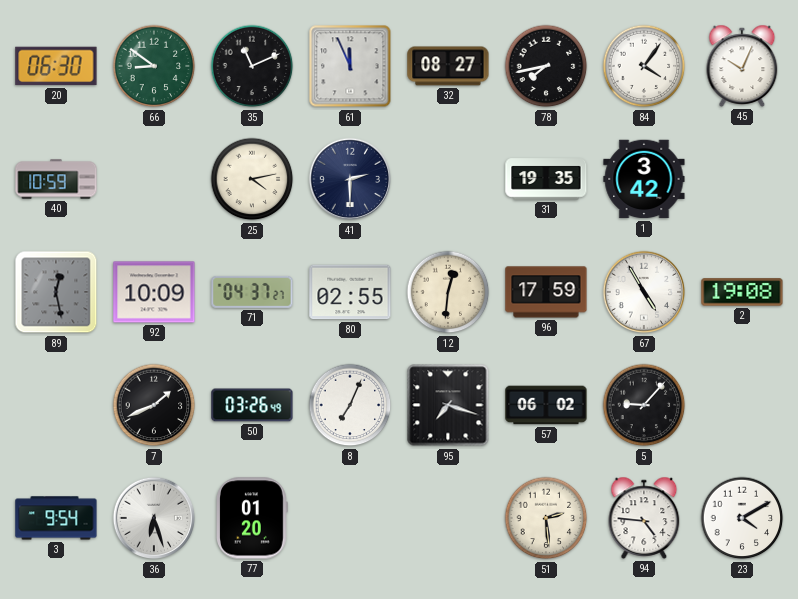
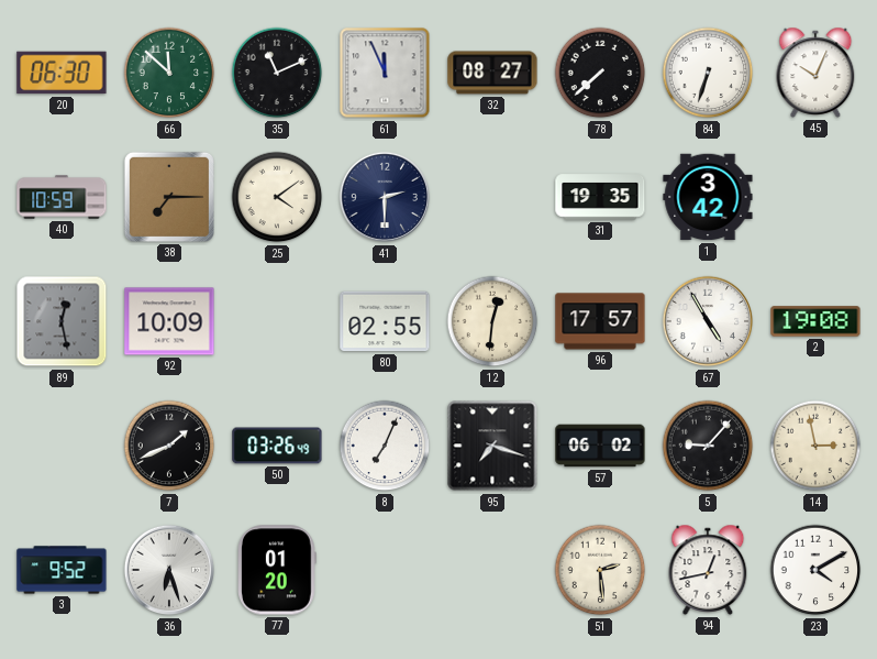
66: 8:51 -> 11:52
78: 7:43 -> 7:38
84: 4:06 -> 6:33
38: none -> 7:15
25: 4:13 -> 4:09
71: 04:37 -> none
96: 17:59 -> 17:57
14: none -> 2:58
3: 9:54 -> 9:52
94: 4:46 -> 12:43
